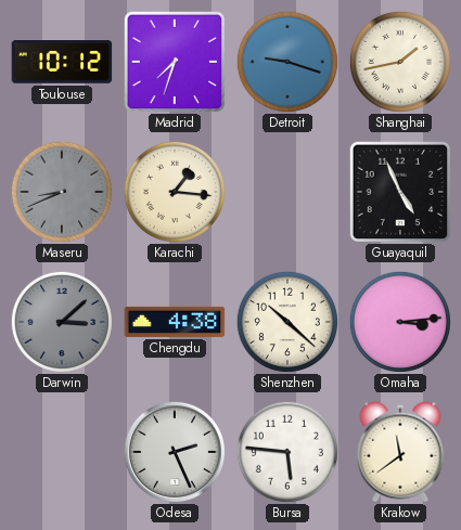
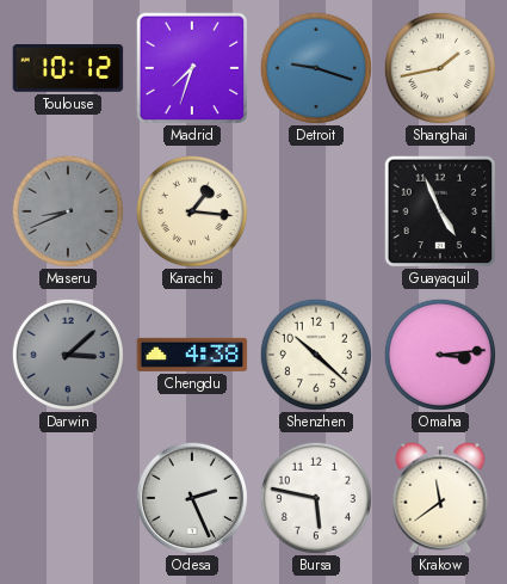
Bursa: 5:46 -> 5:47
